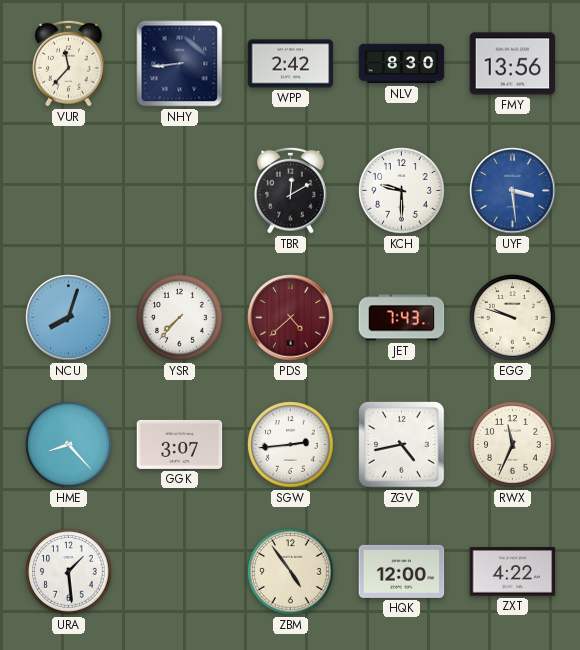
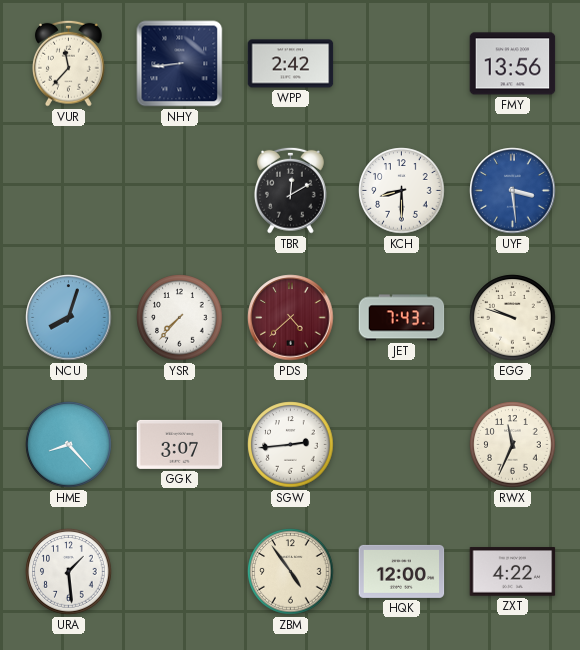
NLV: 8:30 -> none
KCH: 9:30 -> 8:30
ZGV: 4:43 -> none
